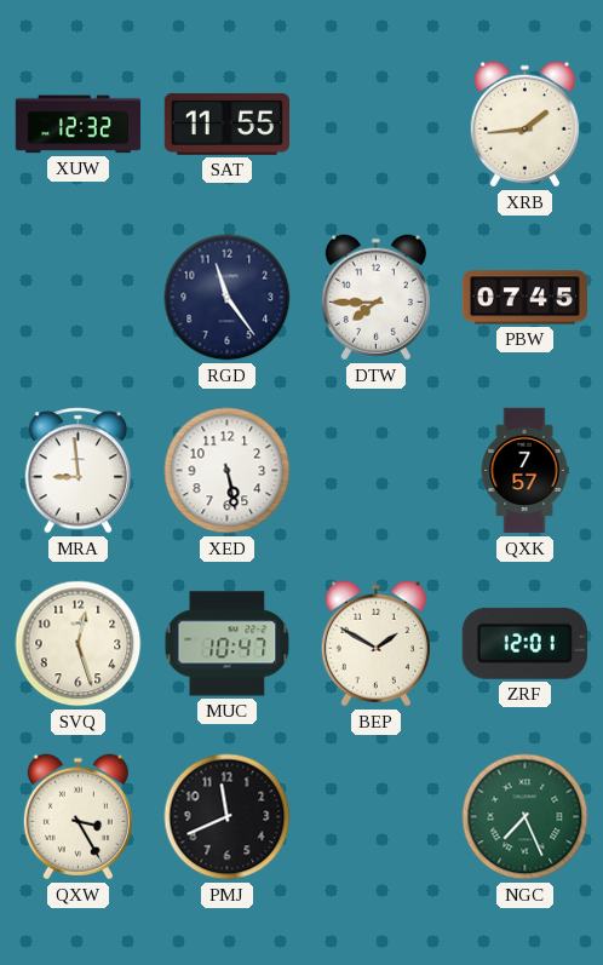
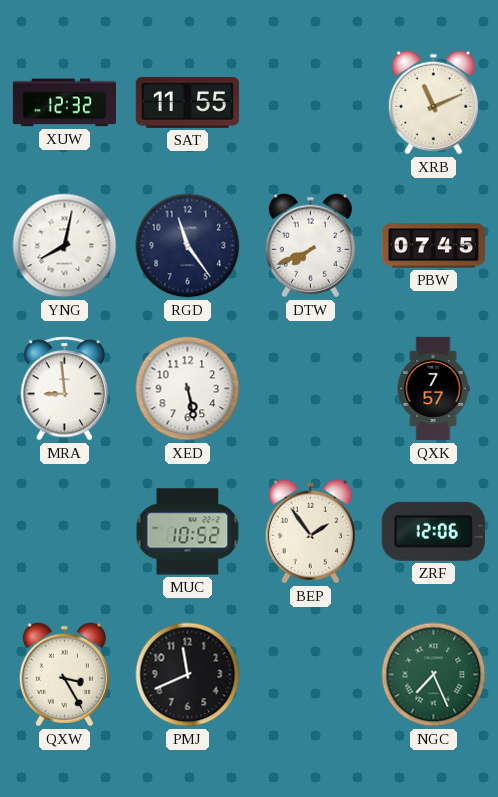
XRB: 1:44 -> 11:11
YNG: none -> 8:02
DTW: 7:45 -> 7:41
SVQ: 12:27 -> none
MUC: 10:47 -> 10:52
BEP: 1:50 -> 1:54
ZRF: 12:01 -> 12:06
